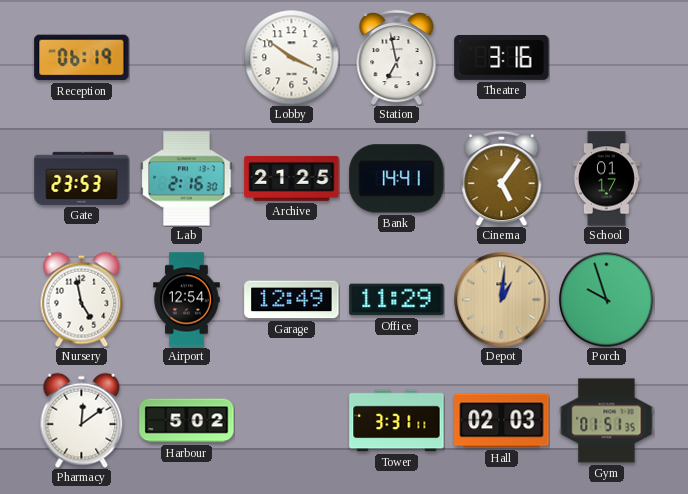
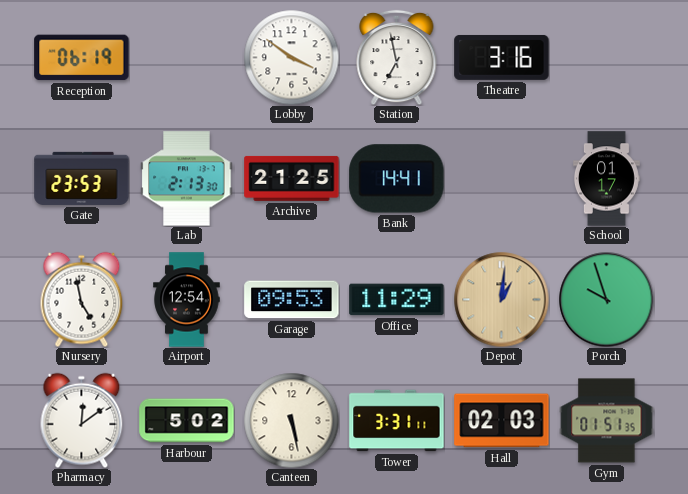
Lab: 2:16 -> 2:13
Cinema: 5:06 -> none
Garage: 12:49 -> 09:53
Canteen: none -> 5:28
